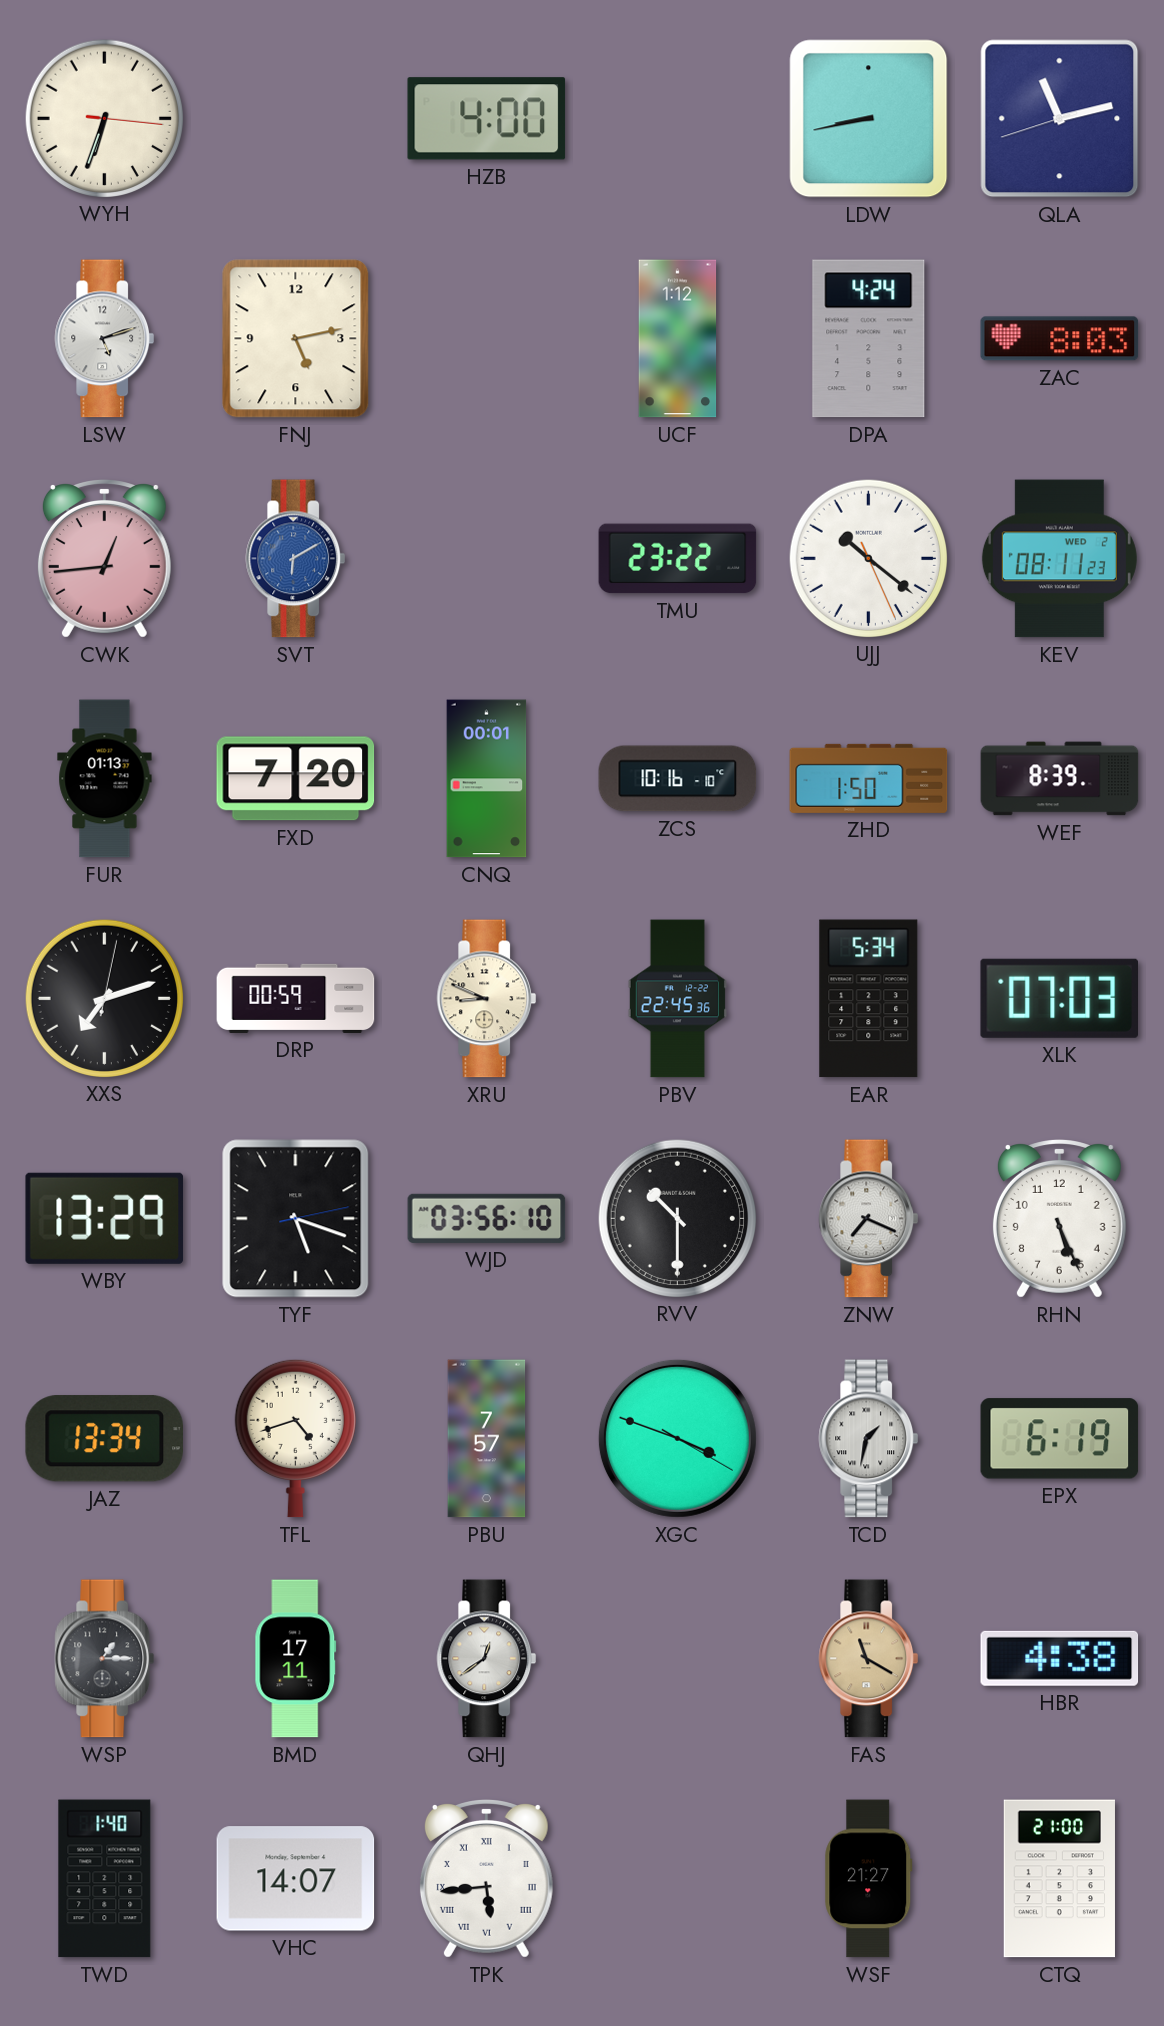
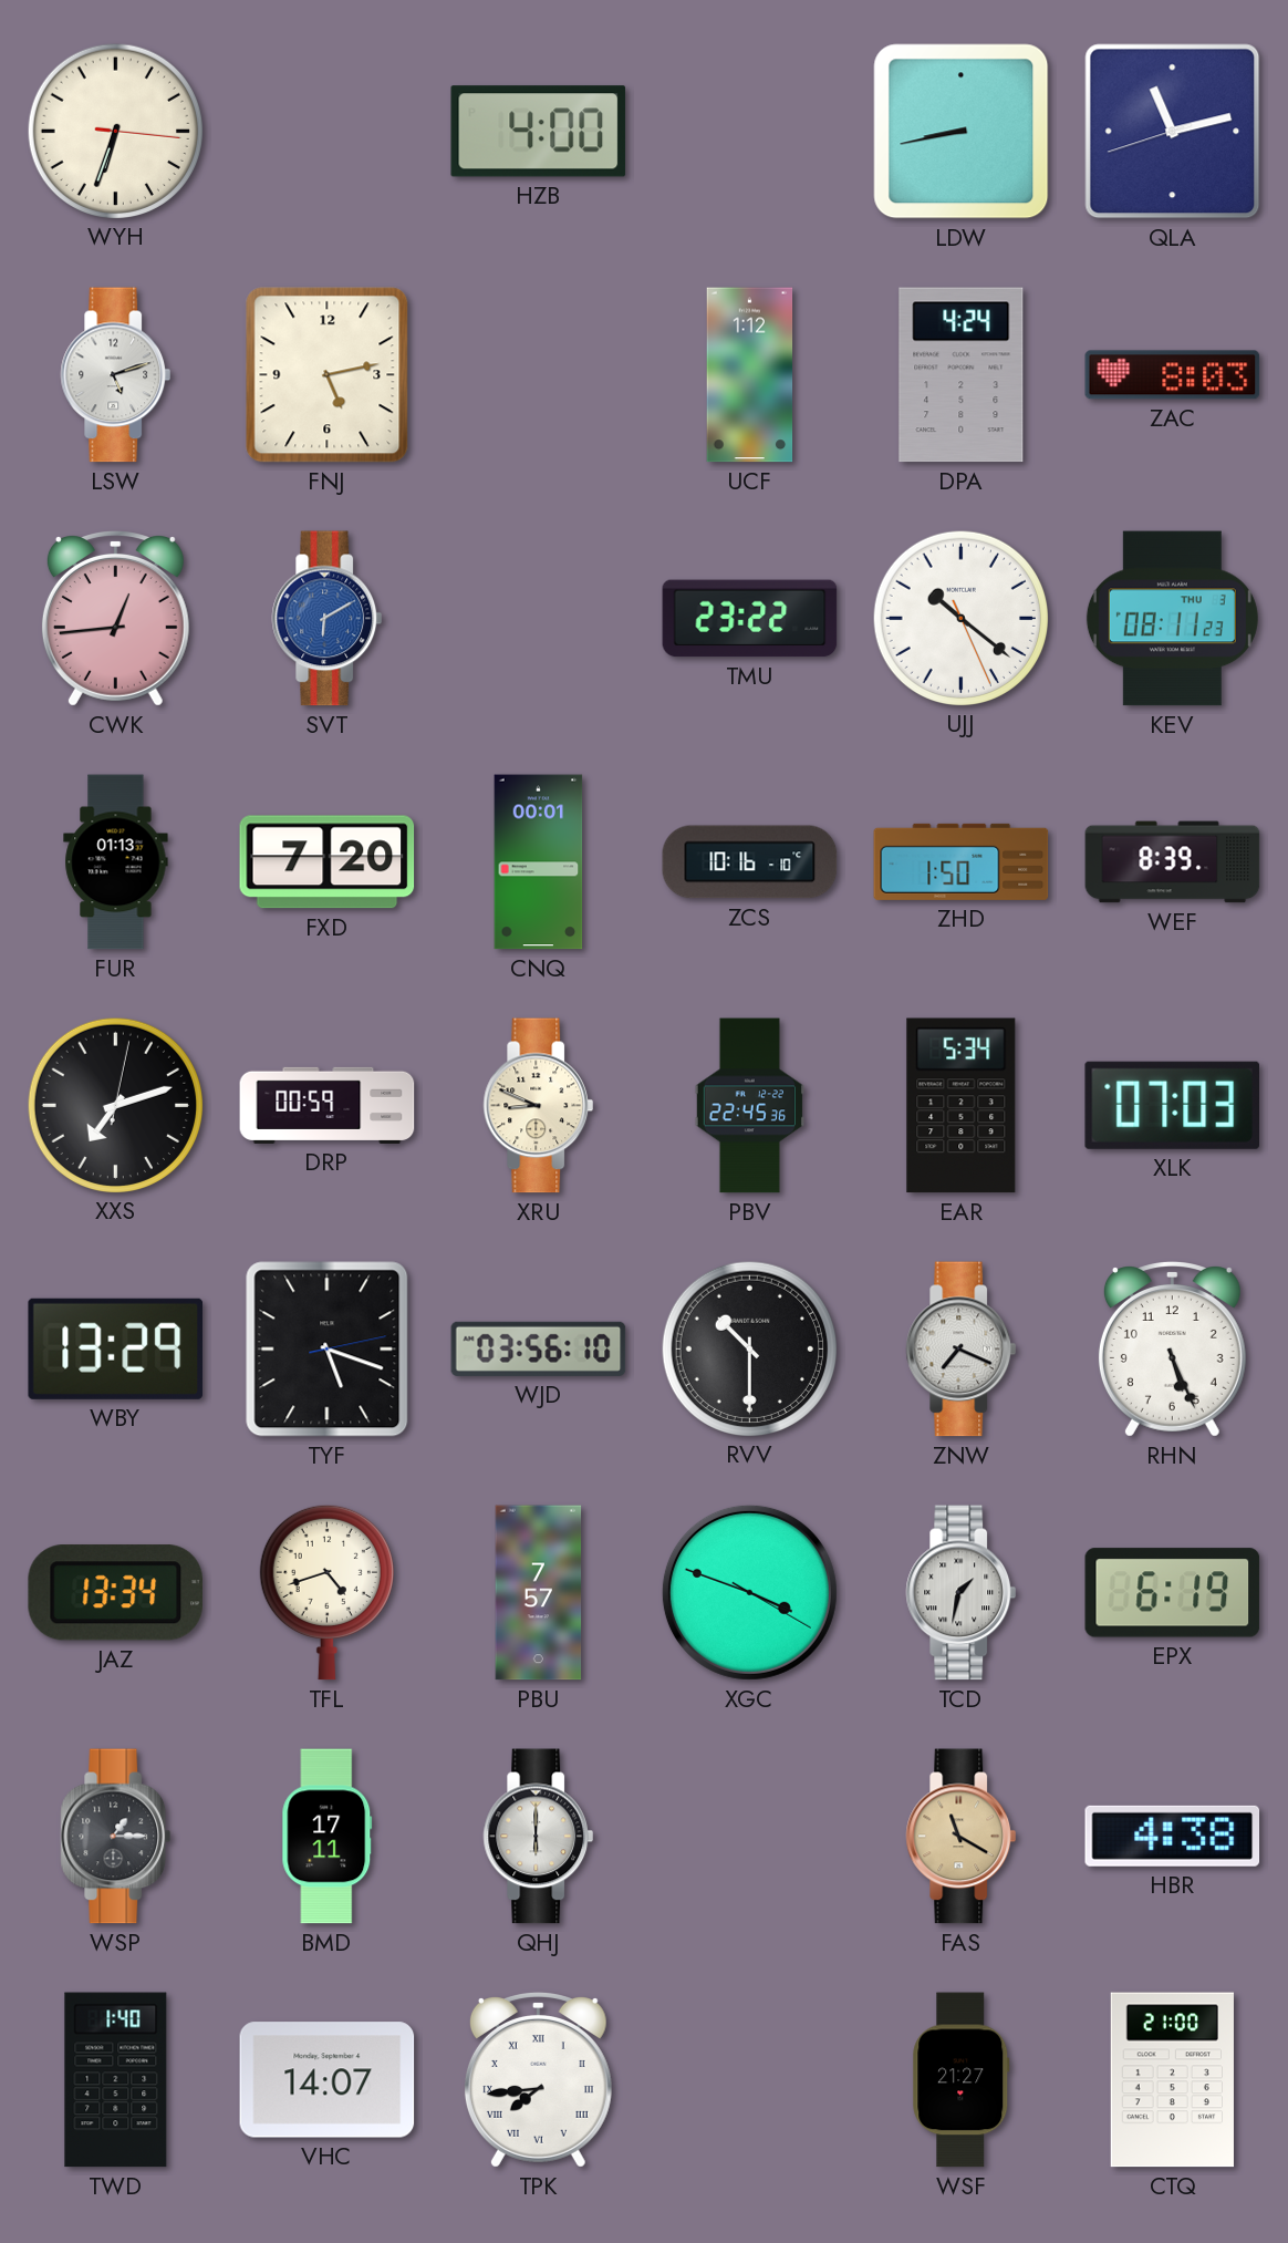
KEV date: WED 2 -> THU 3
QHJ: 12:39 -> 6:00
TPK: 5:44 -> 7:44
